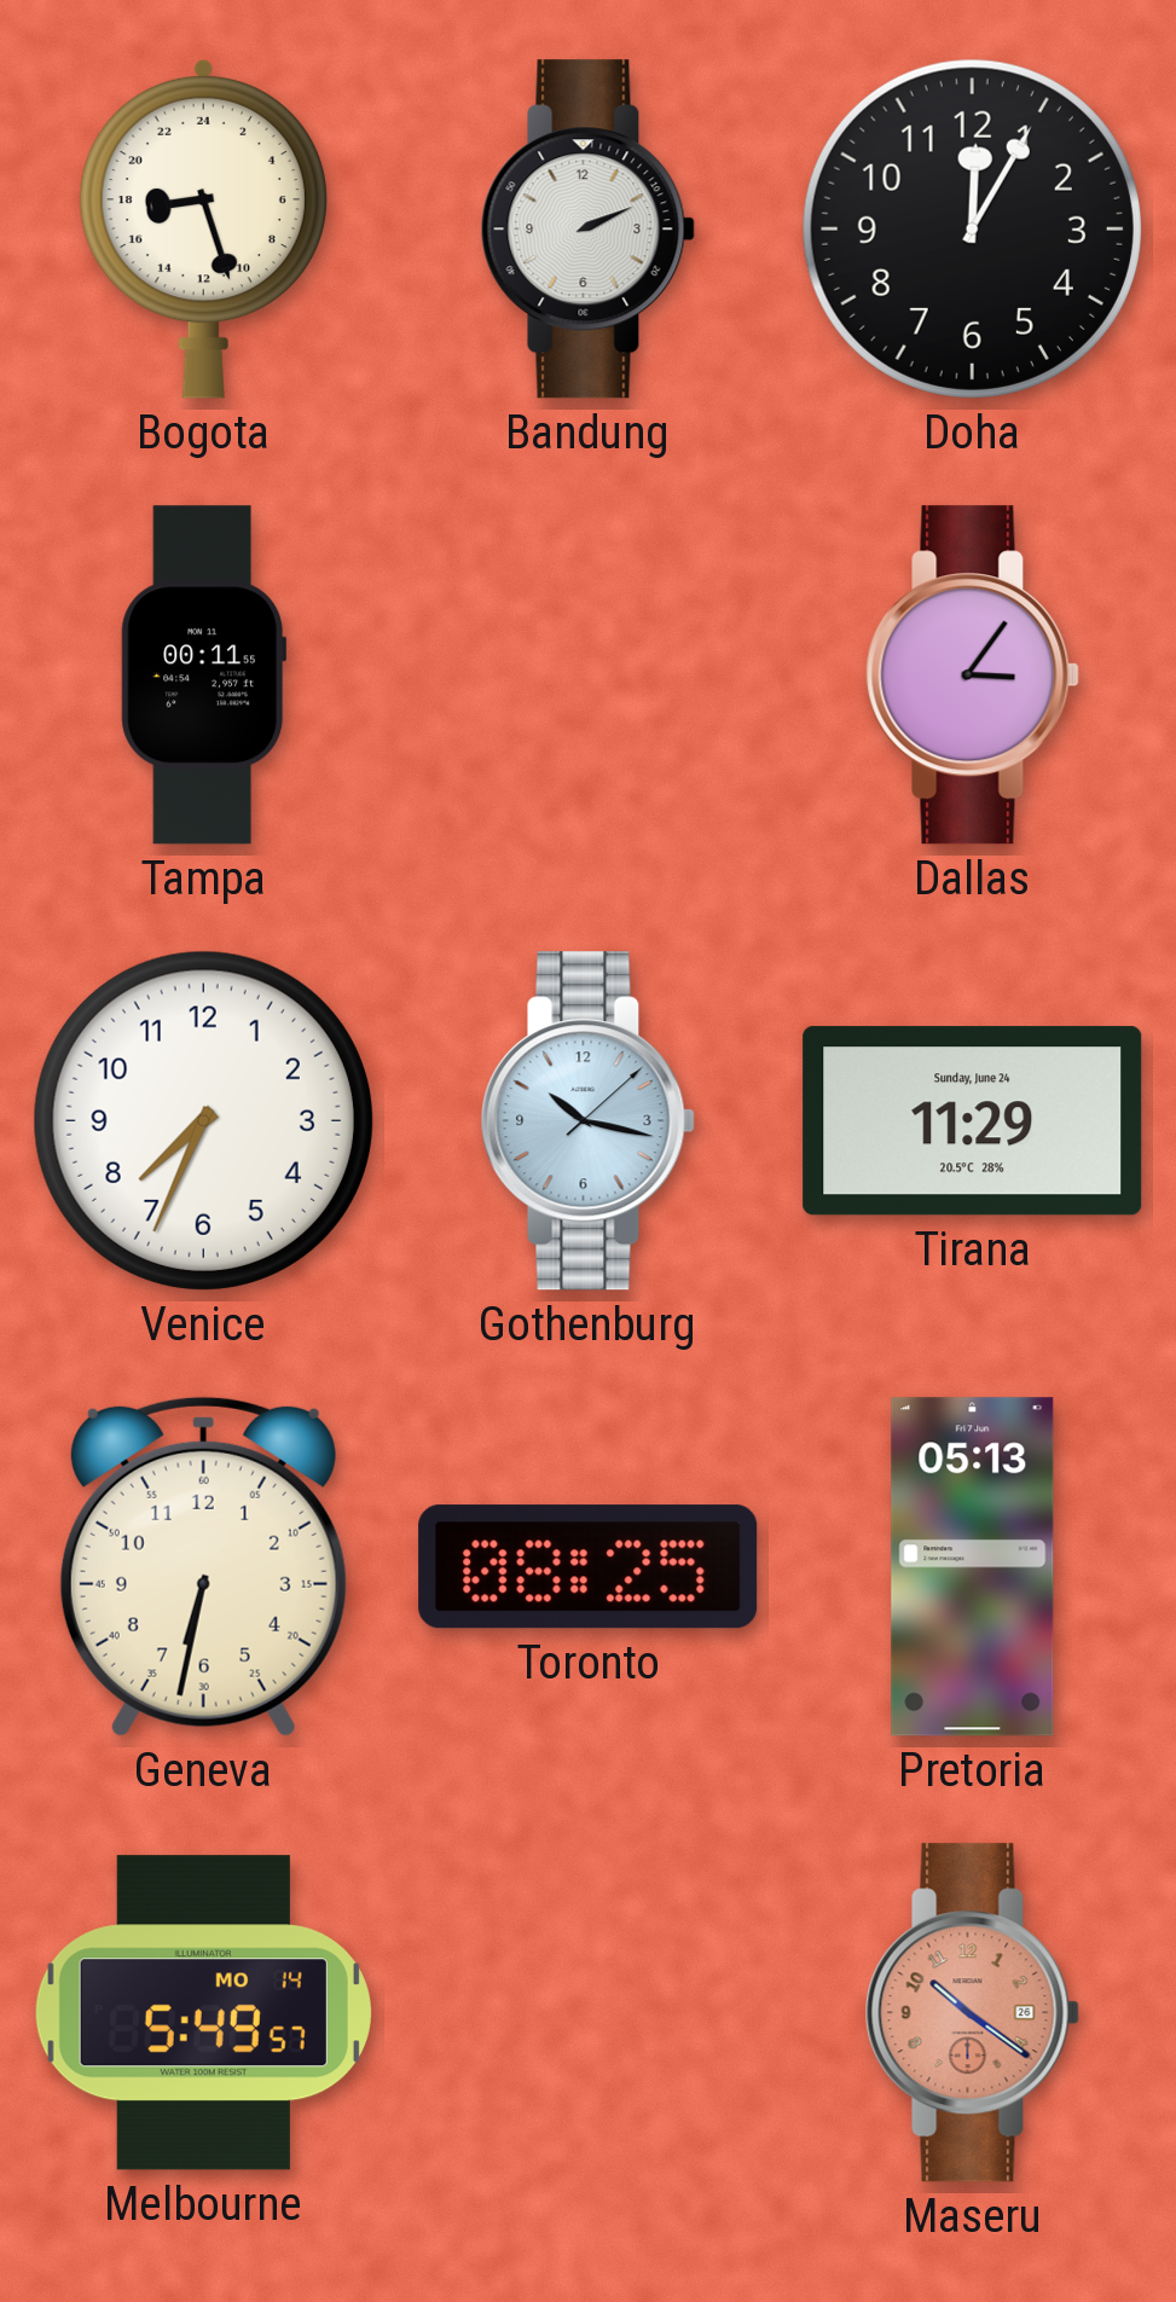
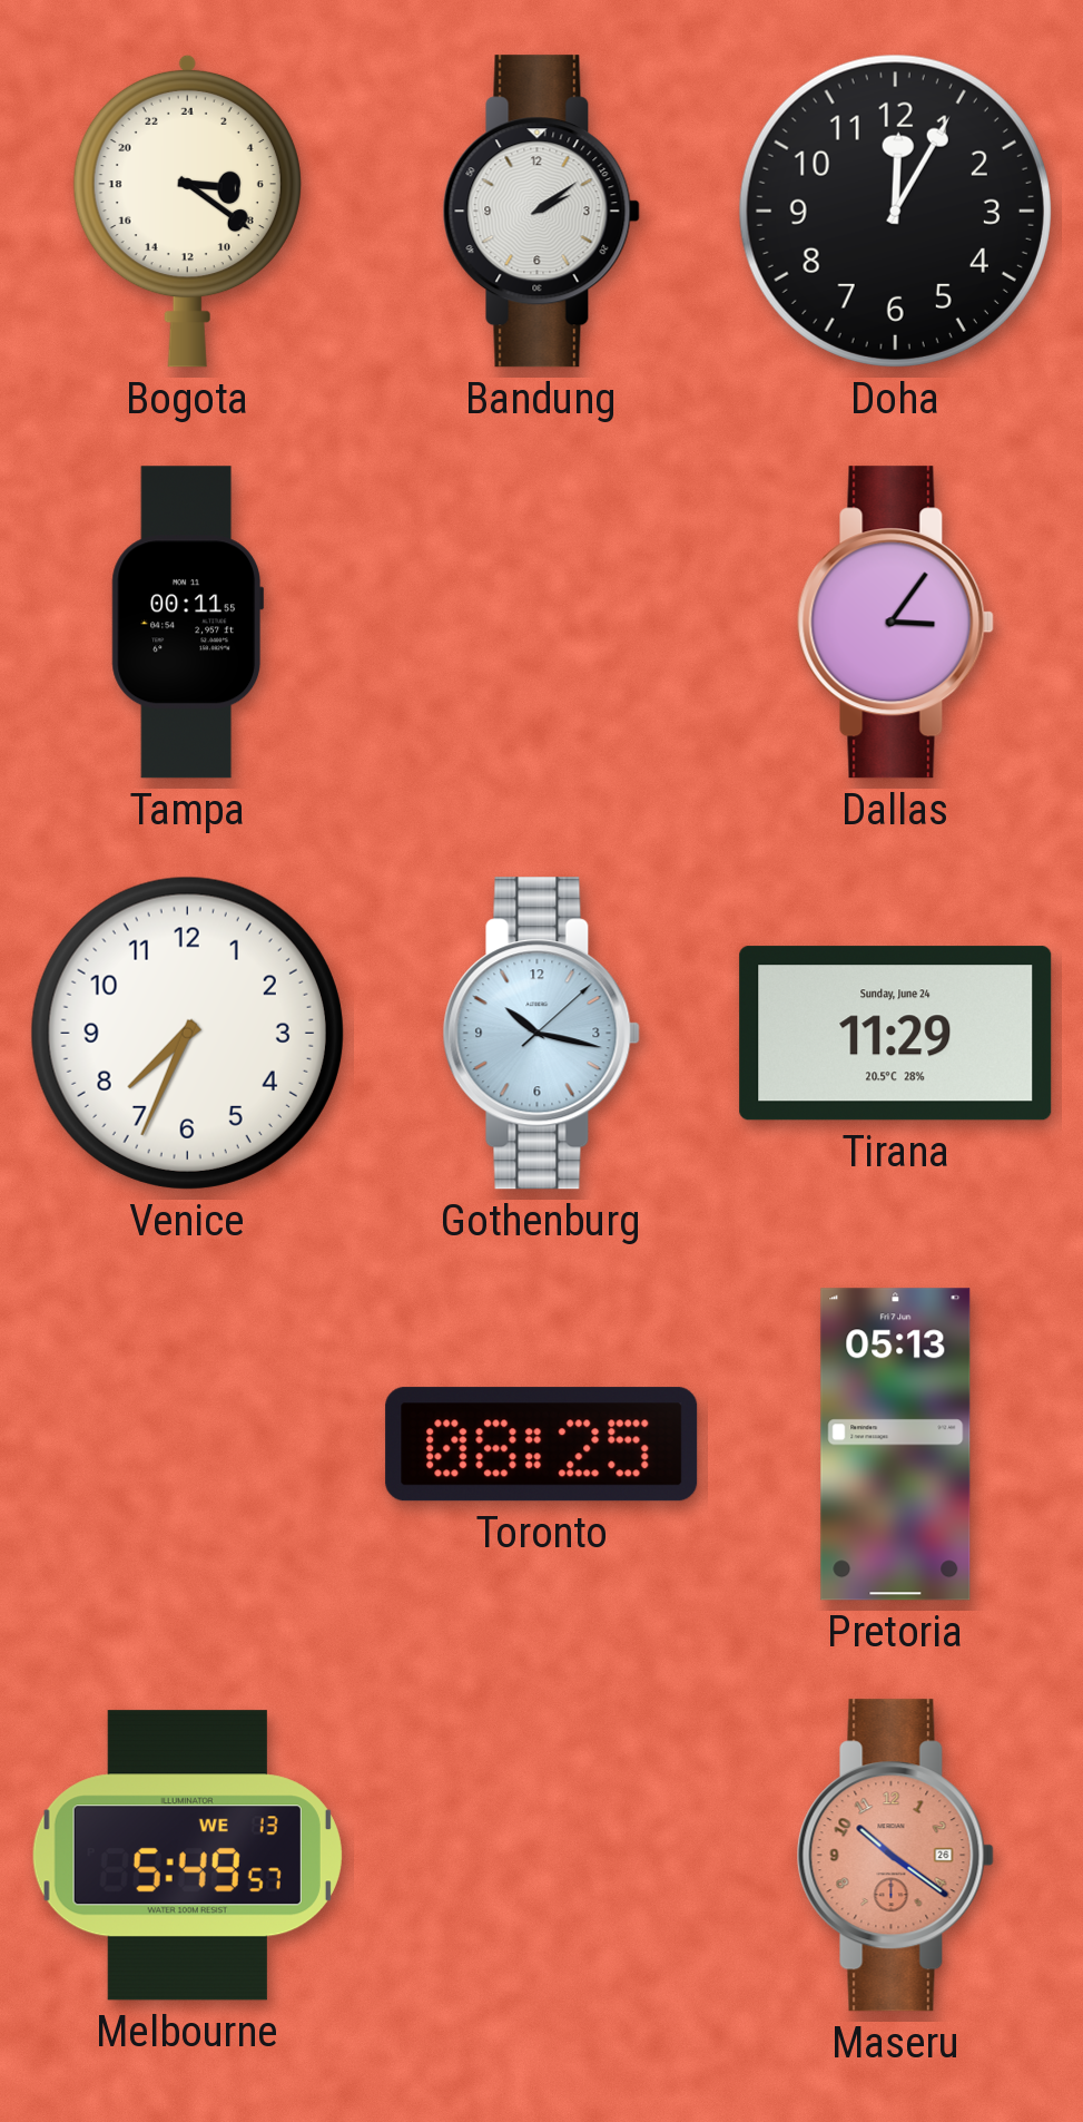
Bogota: 17:27 -> 6:21
Bandung: 2:11 -> 2:09
Geneva: 6:32 -> none
Melbourne date: MO 14 -> WE 13
